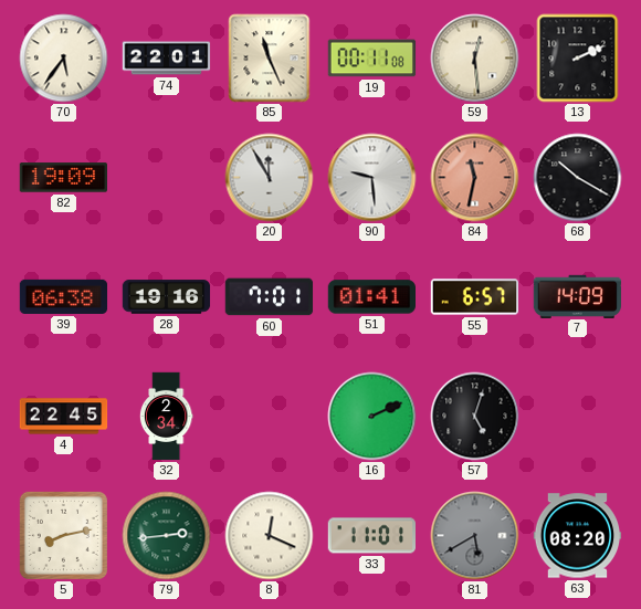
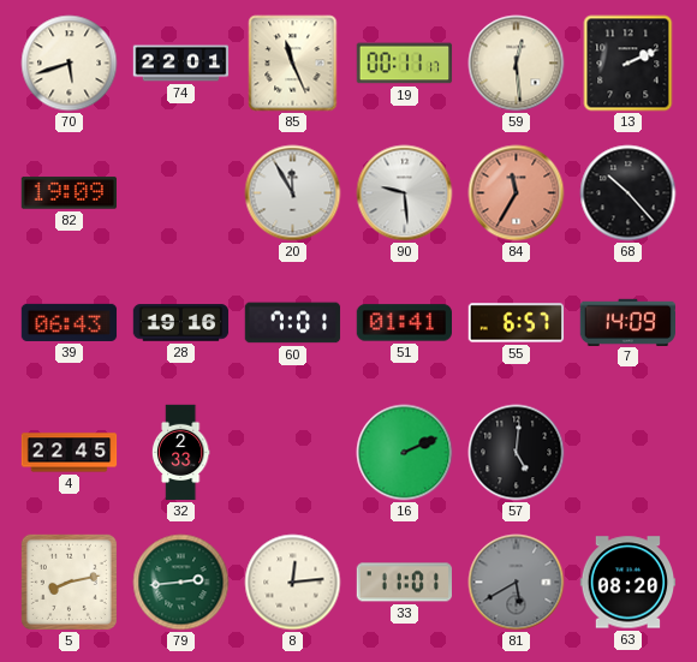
70: 5:36 -> 5:42
19: 00:11:08 -> 00:11:17
84: 11:32 -> 11:35
68: 10:20 -> 10:23
39: 06:38 -> 06:43
32: 2:34 -> 2:33
57: 5:03 -> 5:01
8: 12:19 -> 12:14
